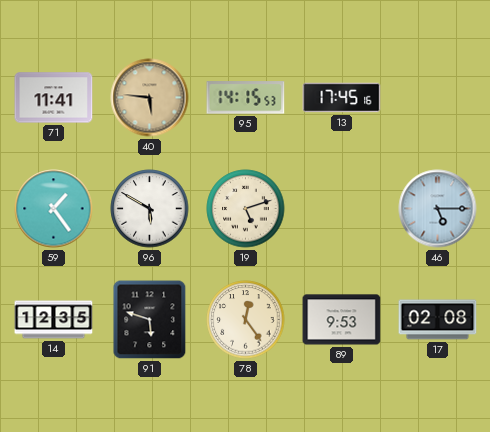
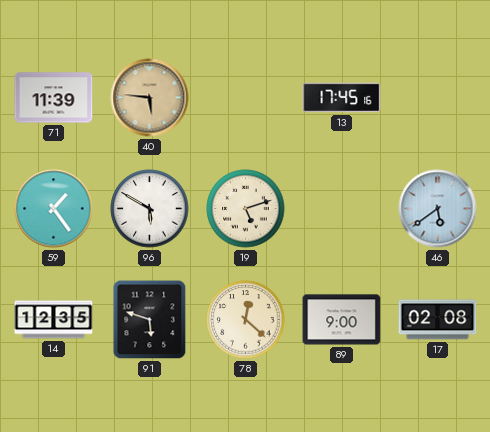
71: 11:41 -> 11:39
95: 14:15 -> none
46: 5:15 -> 5:39
78: 12:24 -> 12:22
89: 9:53 -> 9:00
